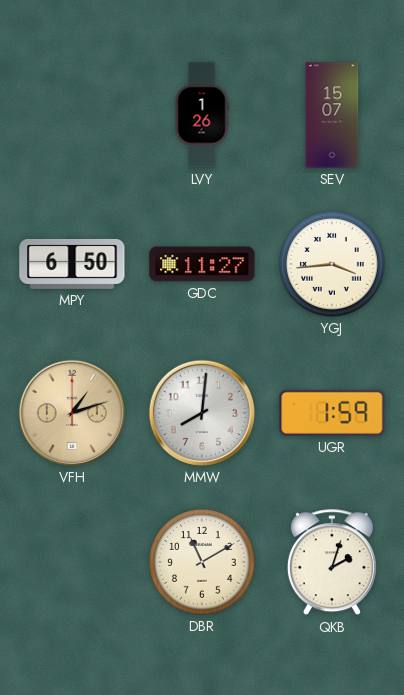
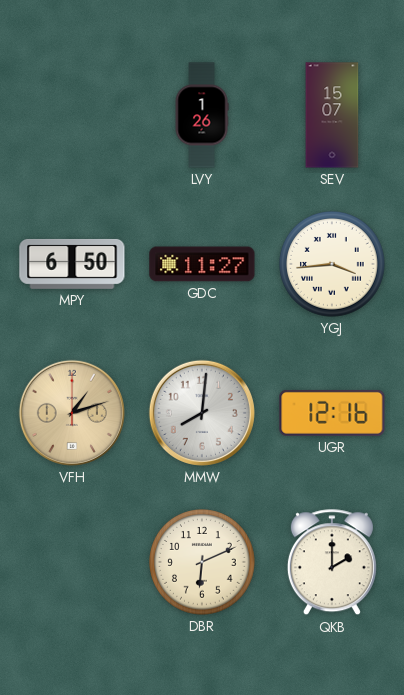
UGR: 1:59 -> 12:16
DBR: 11:10 -> 6:11
QKB: 2:03 -> 2:00
